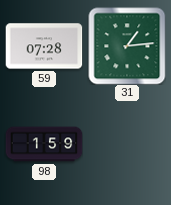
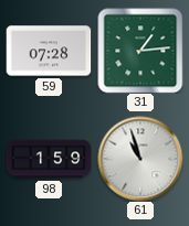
61: none -> 10:57
